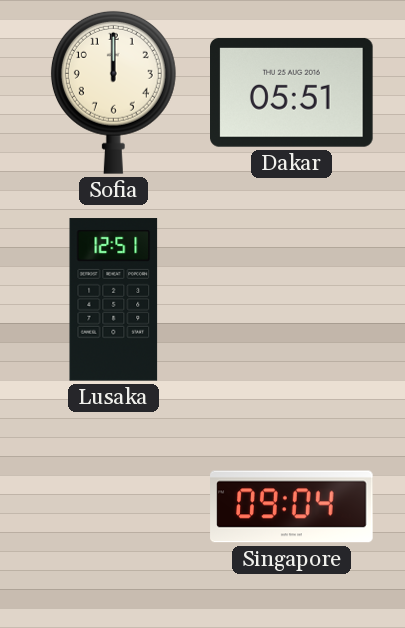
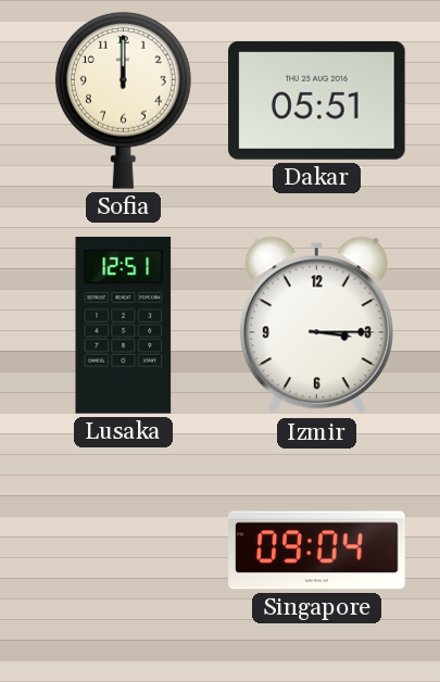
Izmir: none -> 3:15
